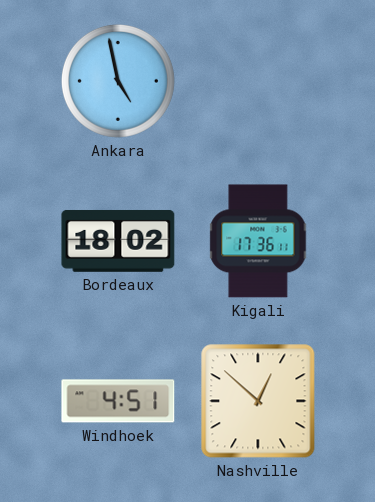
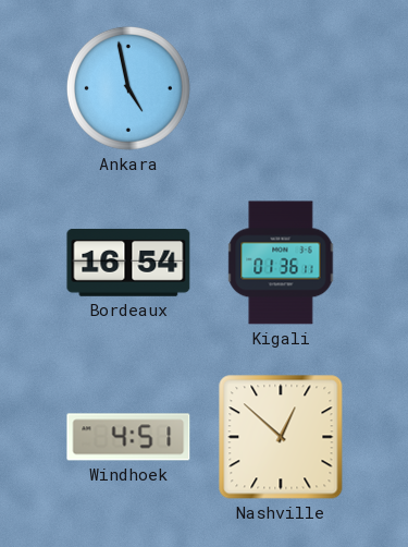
Bordeaux: 18:02 -> 16:54
Kigali: 17:36 -> 01:36
